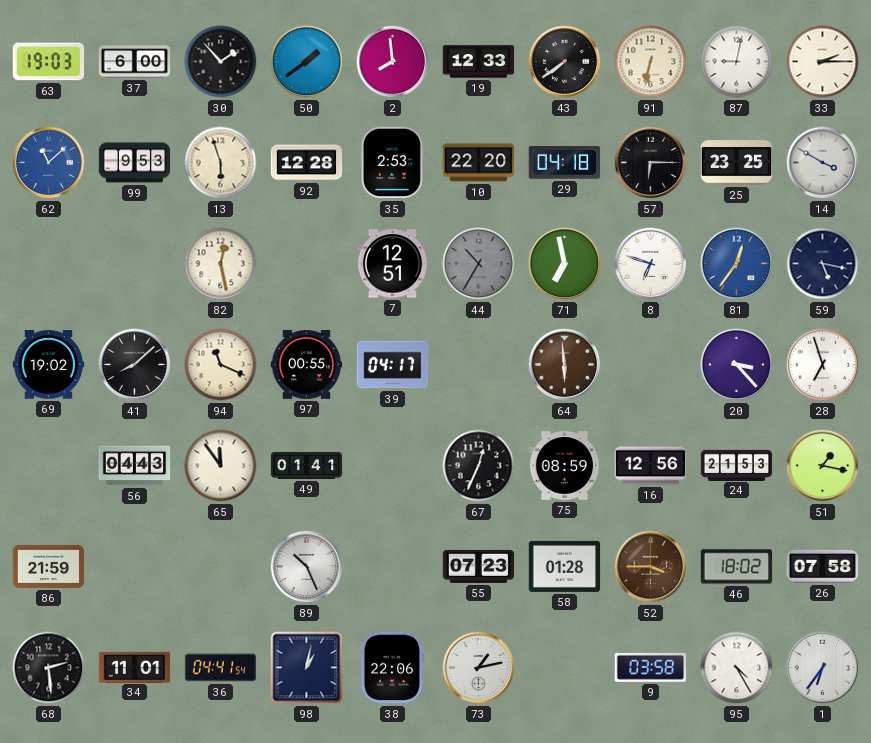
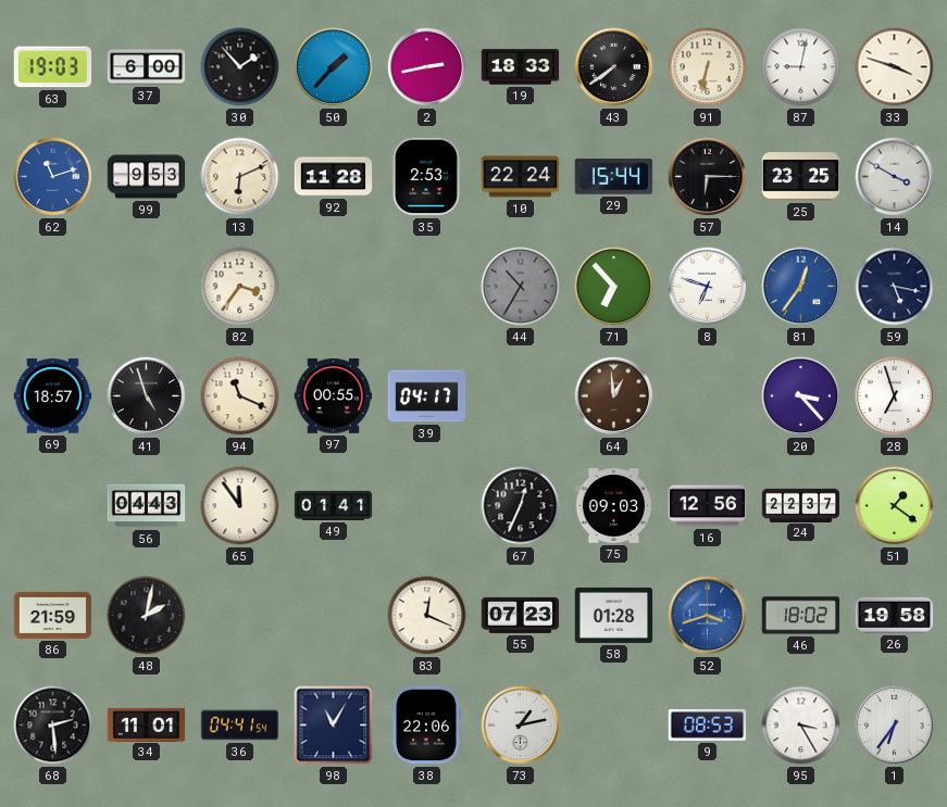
50: 1:39 -> 1:37
2: 7:59 -> 2:43
19: 12:33 -> 18:33
33: 2:15 -> 3:48
62: 11:08 -> 11:12
13: 5:57 -> 6:11
92: 12:28 -> 11:28
10: 22:20 -> 22:24
29: 04:18 -> 15:44
82: 12:28 -> 3:36
7: 12:51 -> none
71: 6:58 -> 6:53
69: 19:02 -> 18:57
41: 8:08 -> 4:57
64: 5:59 -> 12:59
75: 08:59 -> 09:03
24: 21:53 -> 22:37
51: 1:17 -> 1:21
48: none -> 2:02
89: 10:26 -> none
83: none -> 12:19
52: 3:45 -> 3:42
52 dial: brown -> blue
26: 07:58 -> 19:58
98: 1:02 -> 11:05
9: 03:58 -> 08:53
95: 4:25 -> 3:25
